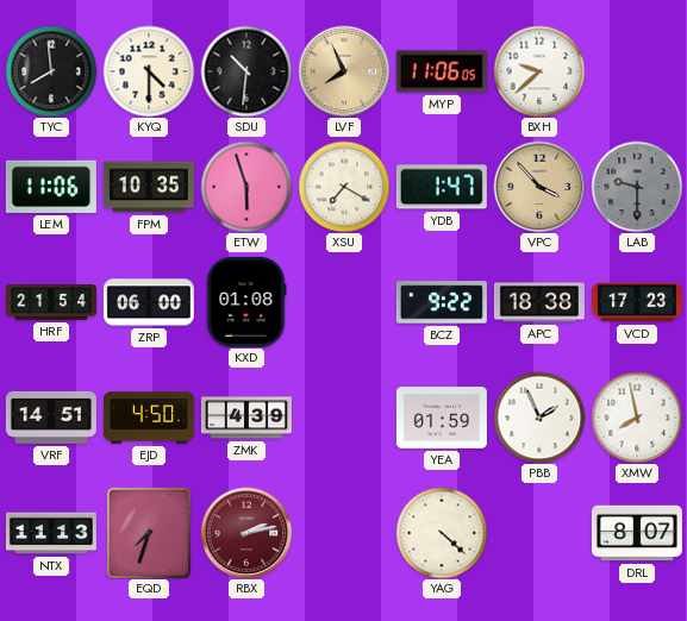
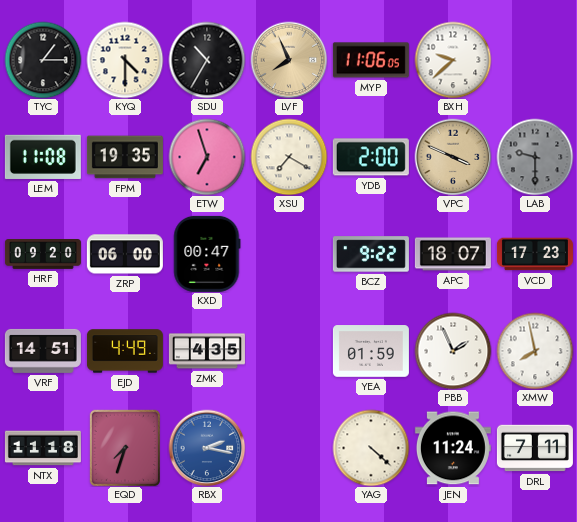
TYC: 7:59 -> 1:15
SDU: 10:31 -> 10:35
LEM: 11:06 -> 11:08
FPM: 10:35 -> 19:35
ETW: 5:57 -> 6:57
YDB: 1:47 -> 2:00
VPC: 3:53 -> 3:49
HRF: 21:54 -> 09:20
KXD: 01:08 -> 00:47
APC: 18:38 -> 18:07
EJD: 4:50 -> 4:49
ZMK: 4:39 -> 4:35
NTX: 11:13 -> 11:18
RBX: 2:13 -> 2:17
RBX dial: burgundy -> blue
JEN: none -> 11:24
DRL: 8:07 -> 7:11
